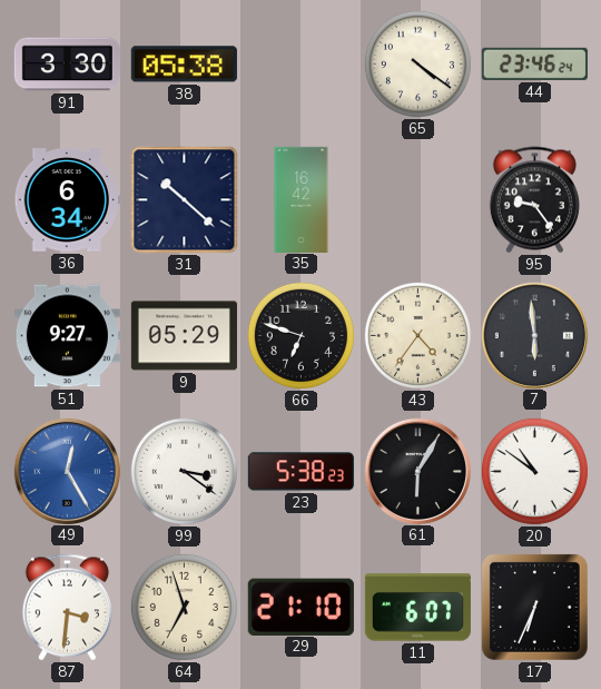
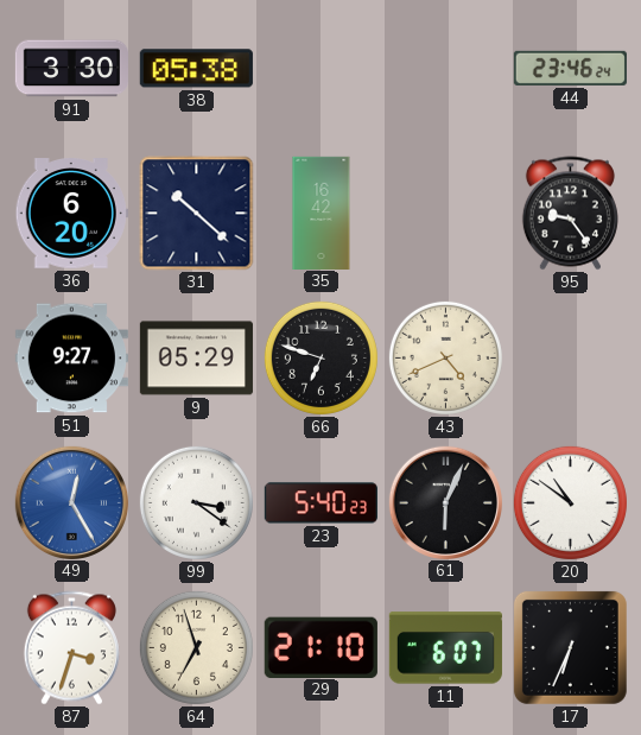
65: 4:21 -> none
36: 6:34 -> 6:20
43: 4:36 -> 4:41
7: 5:59 -> none
23: 5:38 -> 5:40
61: 6:05 -> 6:04
87: 3:31 -> 3:33
